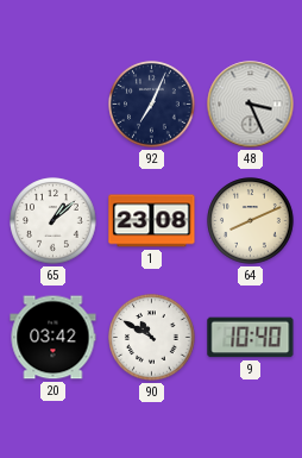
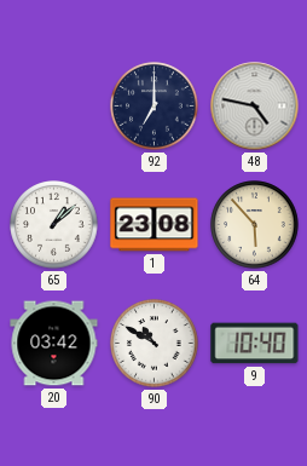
92: 7:04 -> 7:00
48: 3:26 -> 4:47
64: 8:11 -> 5:53
